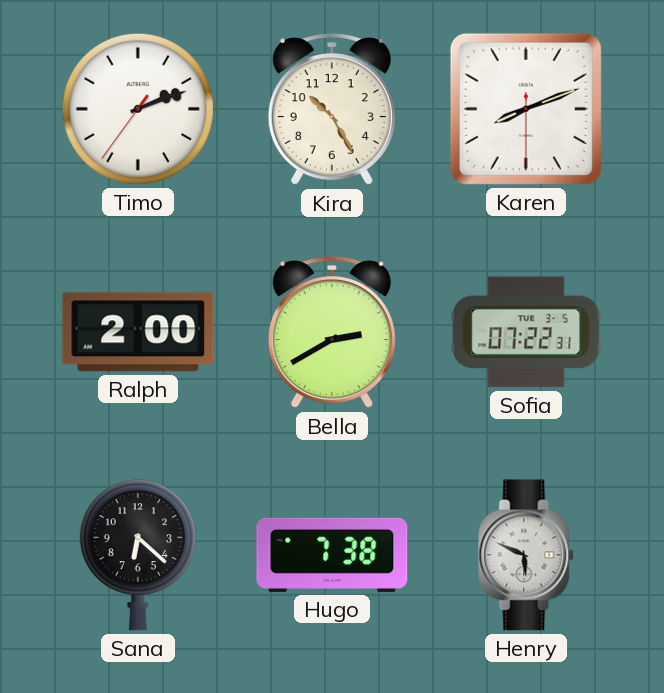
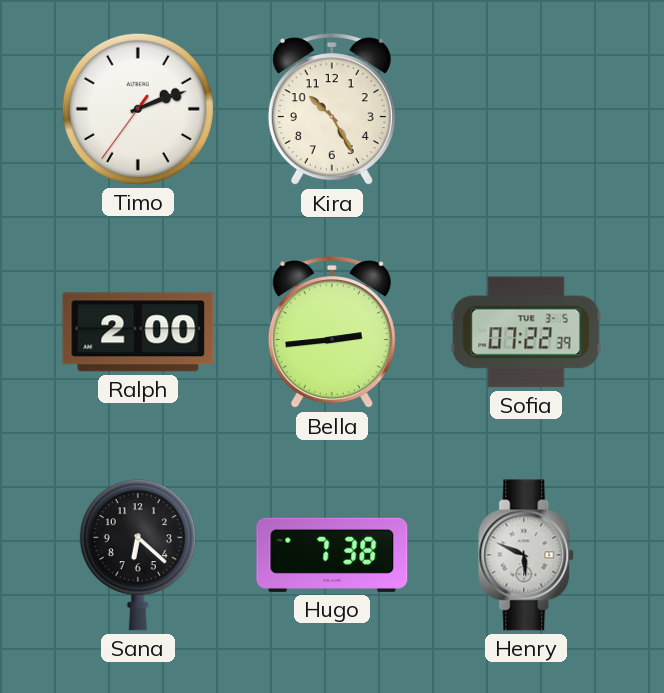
Karen: 8:11 -> none
Bella: 2:40 -> 2:44
Sofia: 07:22:31 -> 07:22:39
